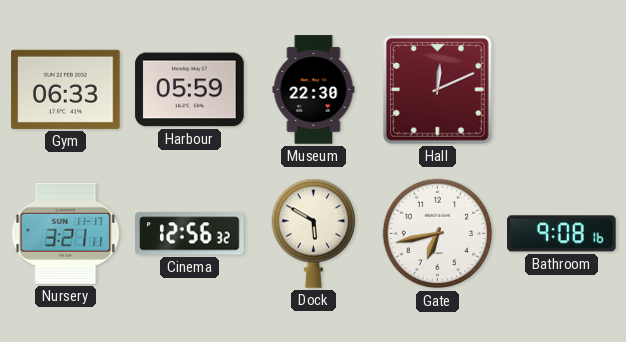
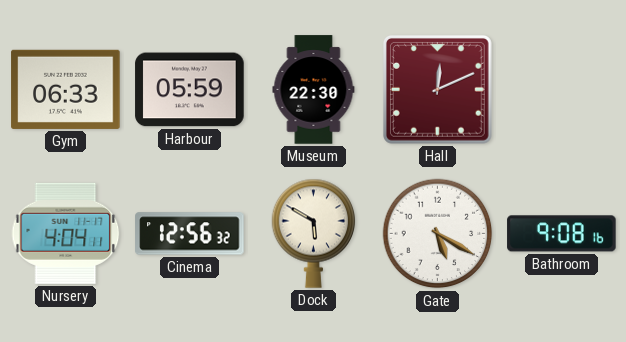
Nursery: 3:21 -> 4:04
Gate: 6:43 -> 5:20
